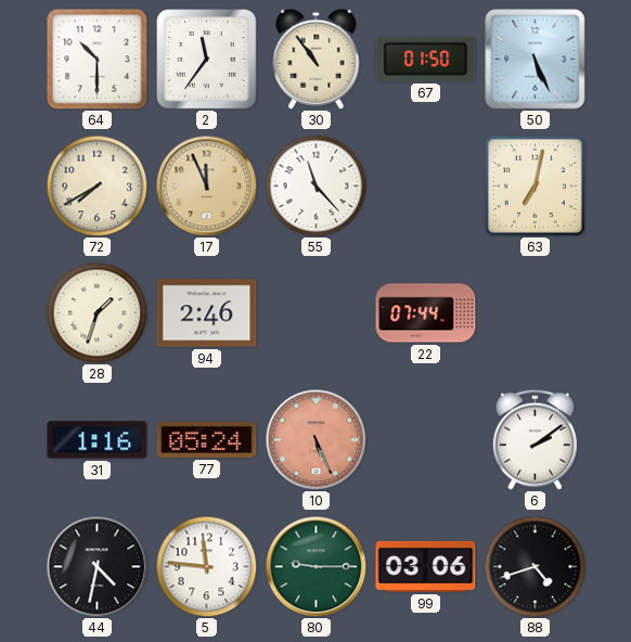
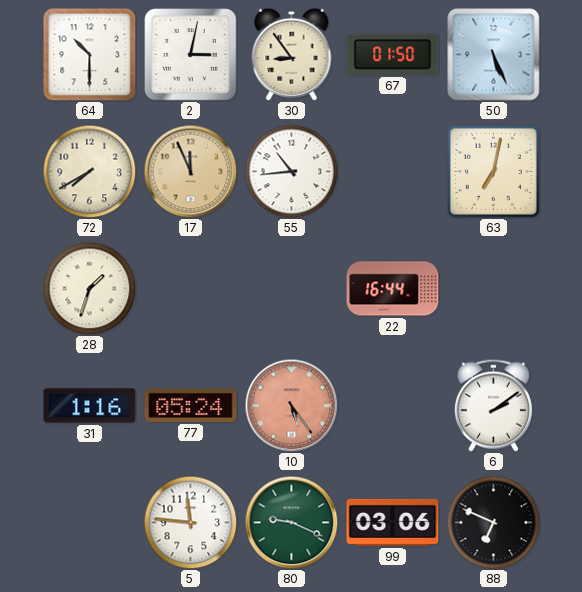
2: 11:36 -> 3:02
30: 10:54 -> 8:54
55: 11:23 -> 10:44
94: 2:46 -> none
22: 07:44 -> 16:44
10: 5:26 -> 5:24
44: 4:32 -> none
80: 9:15 -> 9:19
88: 4:42 -> 6:49
